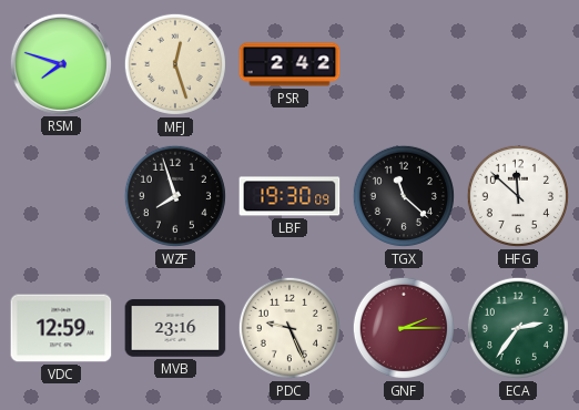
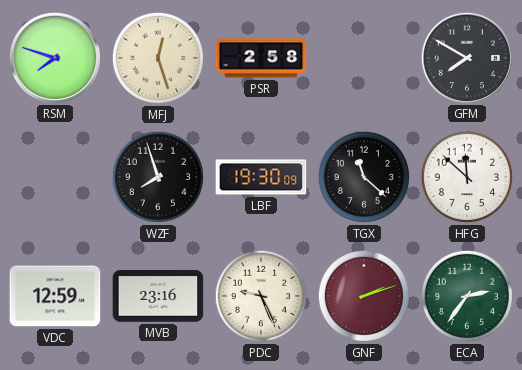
PSR: 2:42 -> 2:58
GFM: none -> 7:50
GNF: 2:15 -> 2:12
